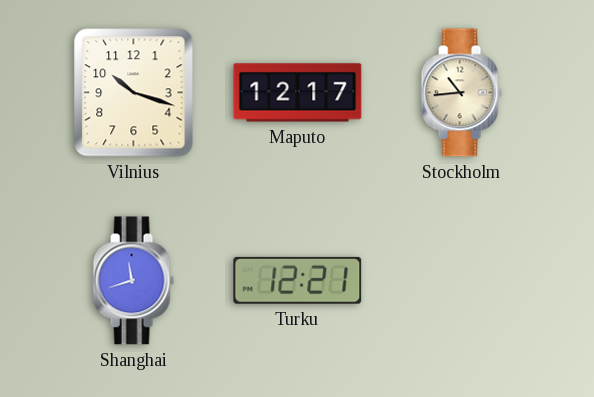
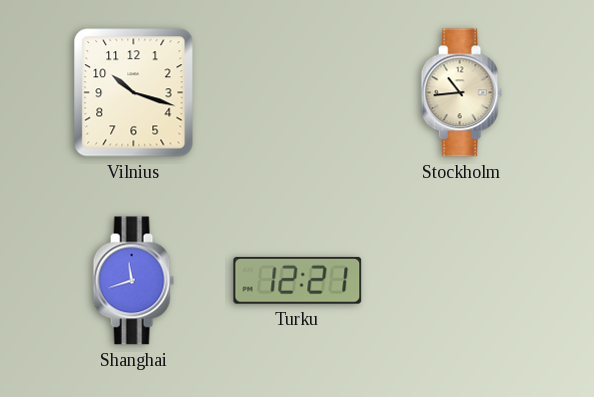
Maputo: 12:17 -> none
